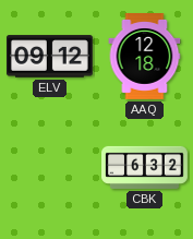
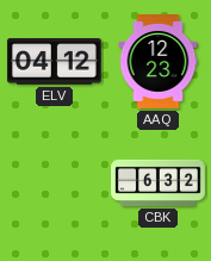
ELV: 09:12 -> 04:12
AAQ: 12:18 -> 12:23
